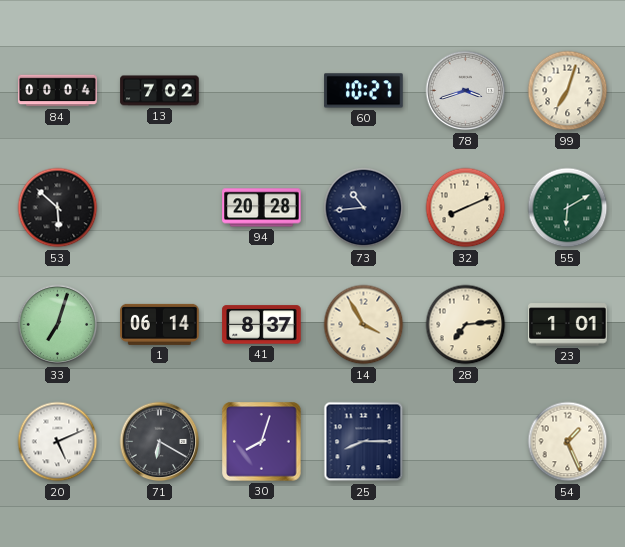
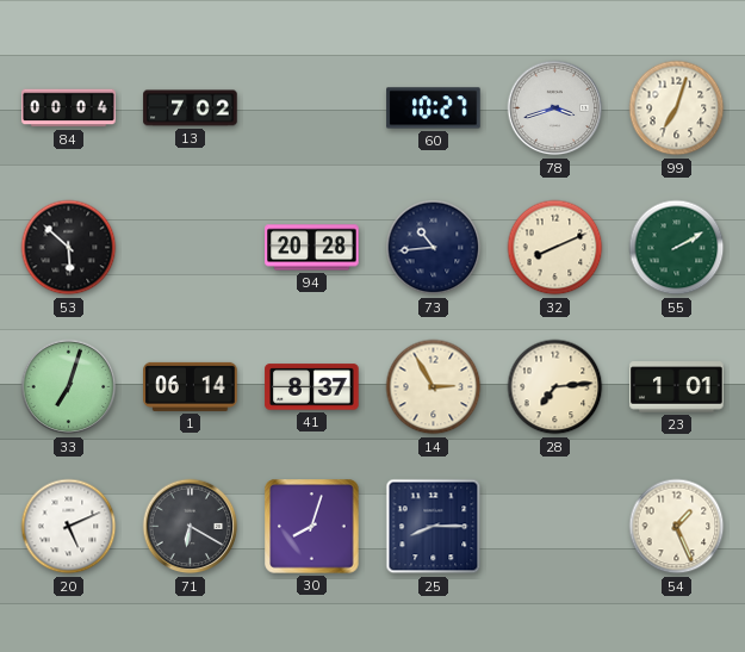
55: 6:10 -> 2:10
14: 3:55 -> 2:55
